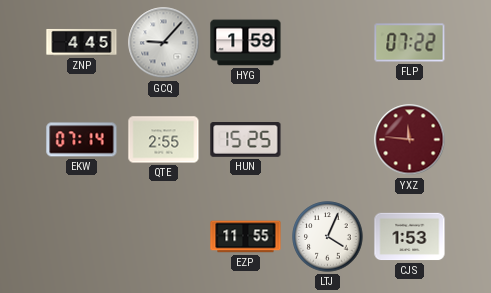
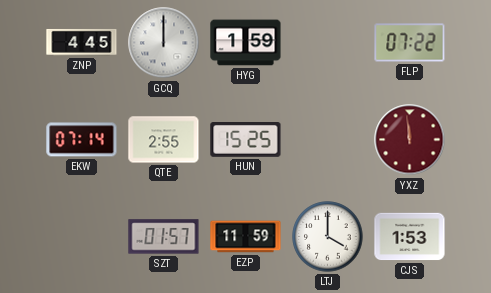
GCQ: 9:07 -> 12:00
YXZ: 11:46 -> 11:59
SZT: none -> 01:57
EZP: 11:55 -> 11:59
LTJ: 4:04 -> 4:00
